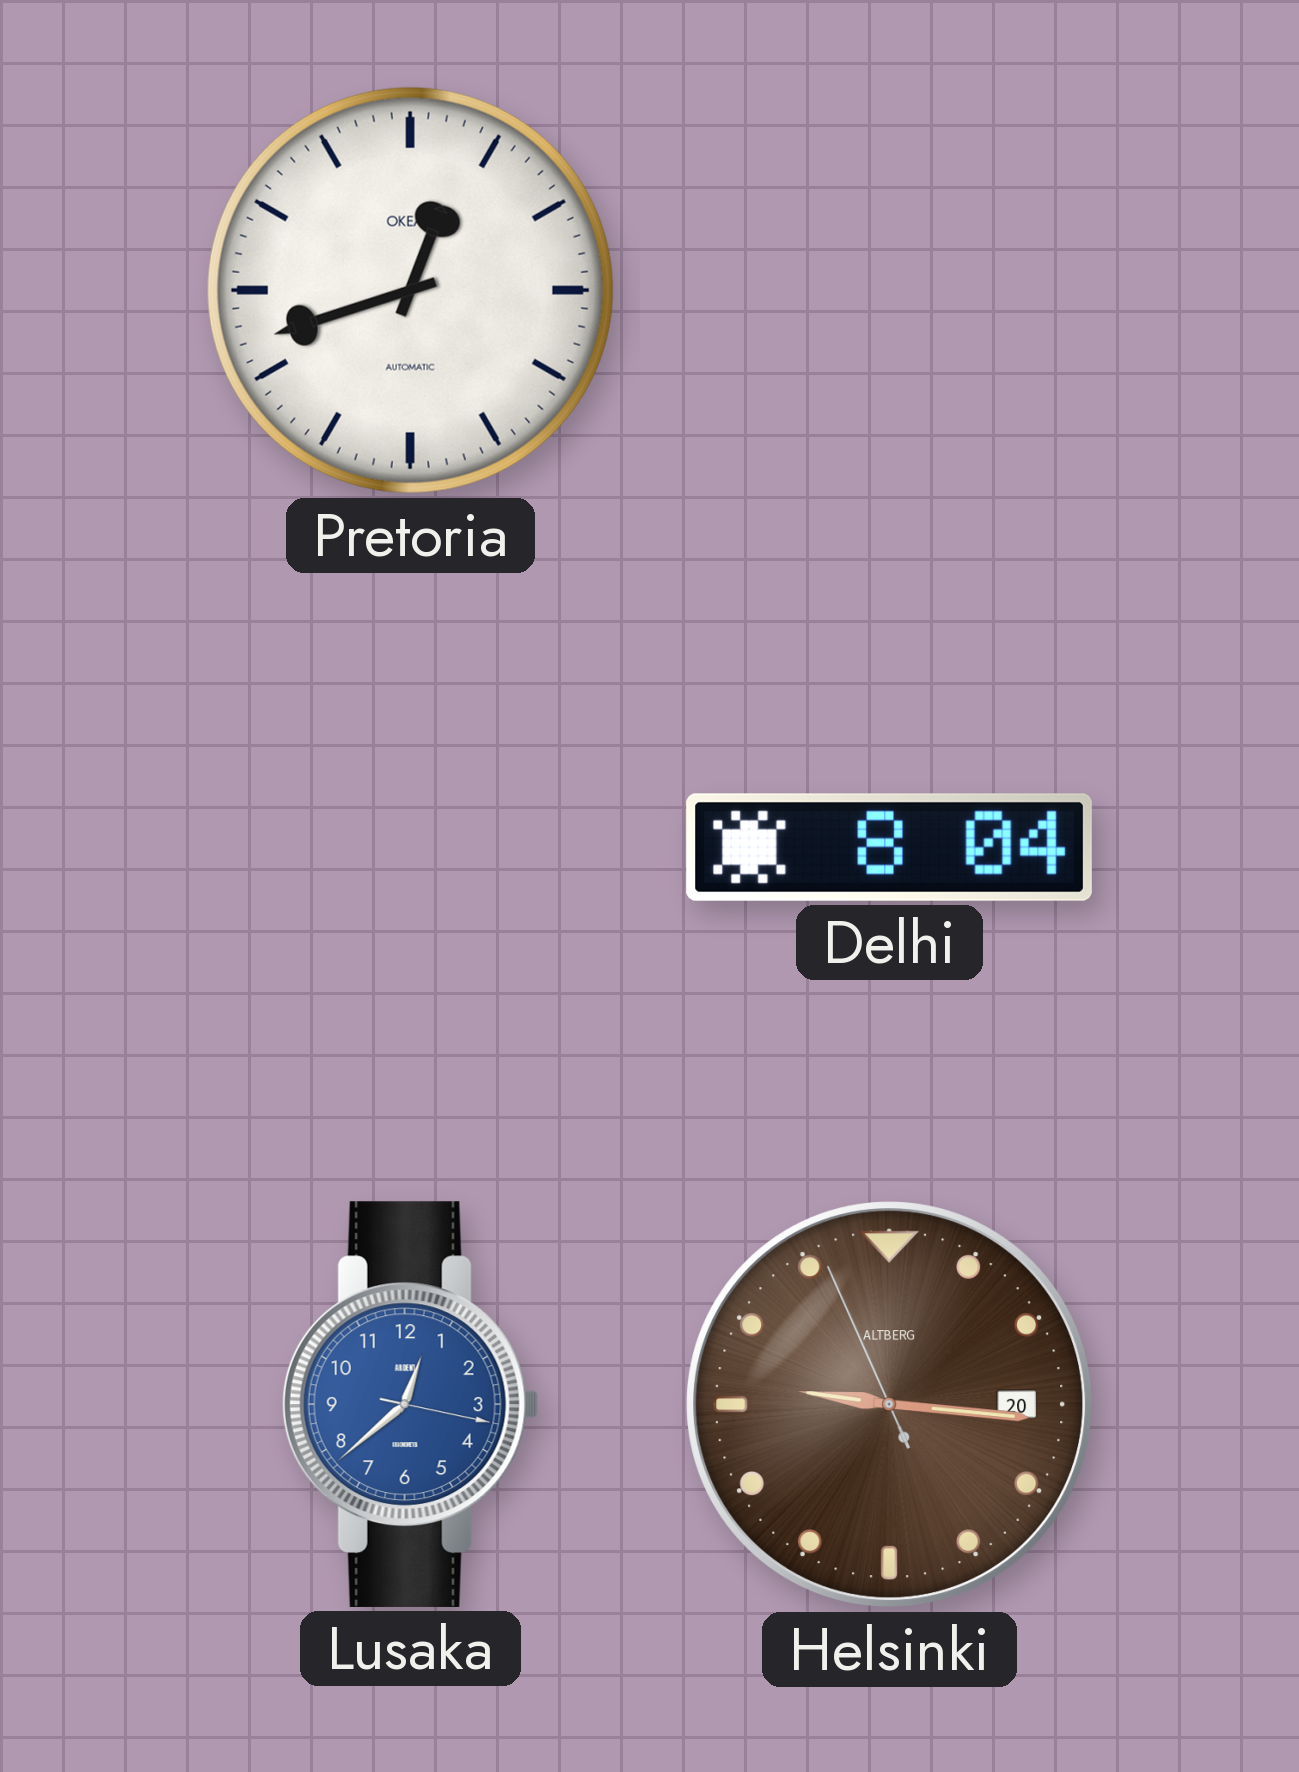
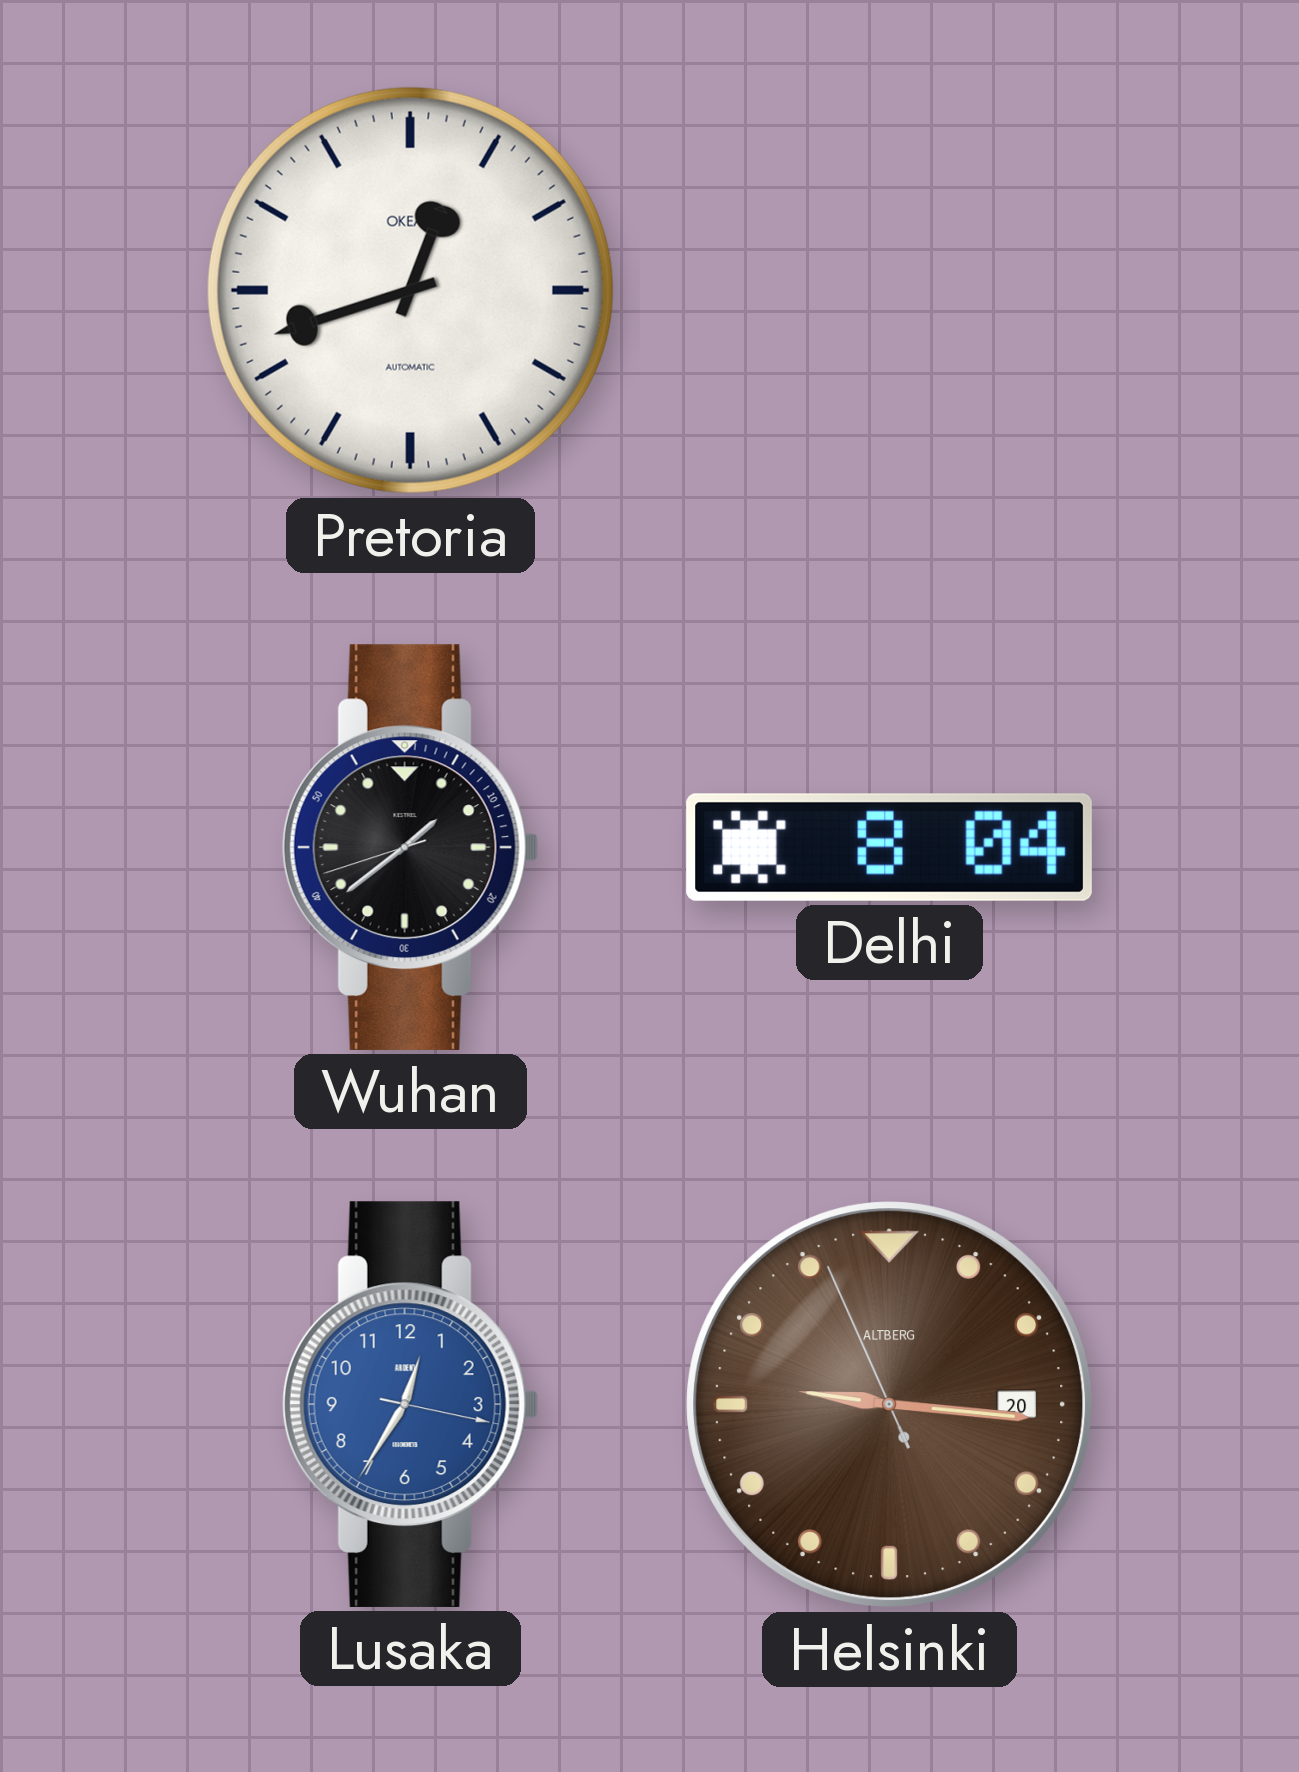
Wuhan: none -> 1:38
Lusaka: 12:38 -> 12:35
